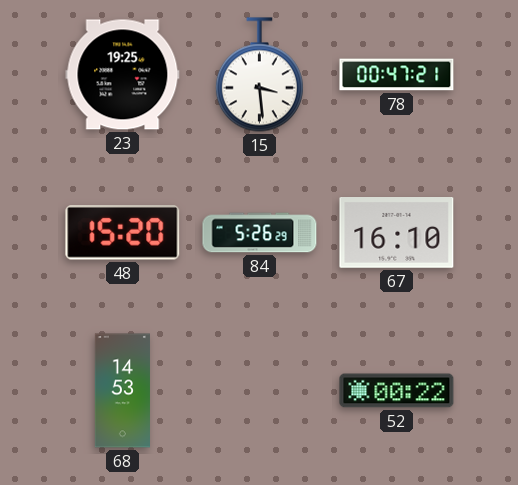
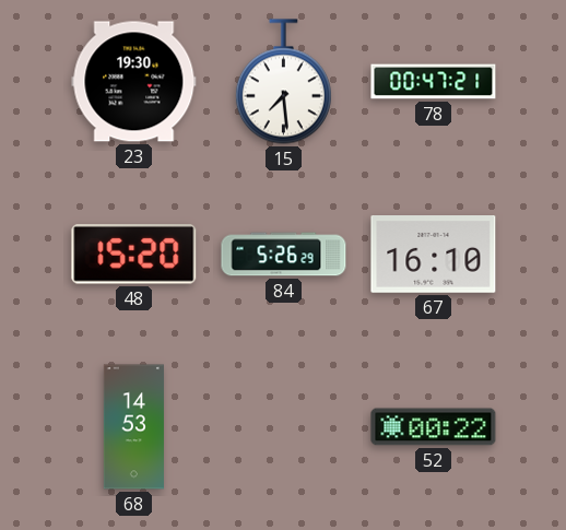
23: 19:25 -> 19:30
15: 3:29 -> 7:29
